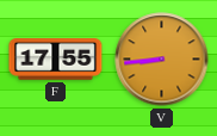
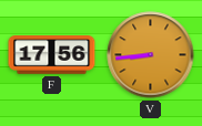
F: 17:55 -> 17:56
